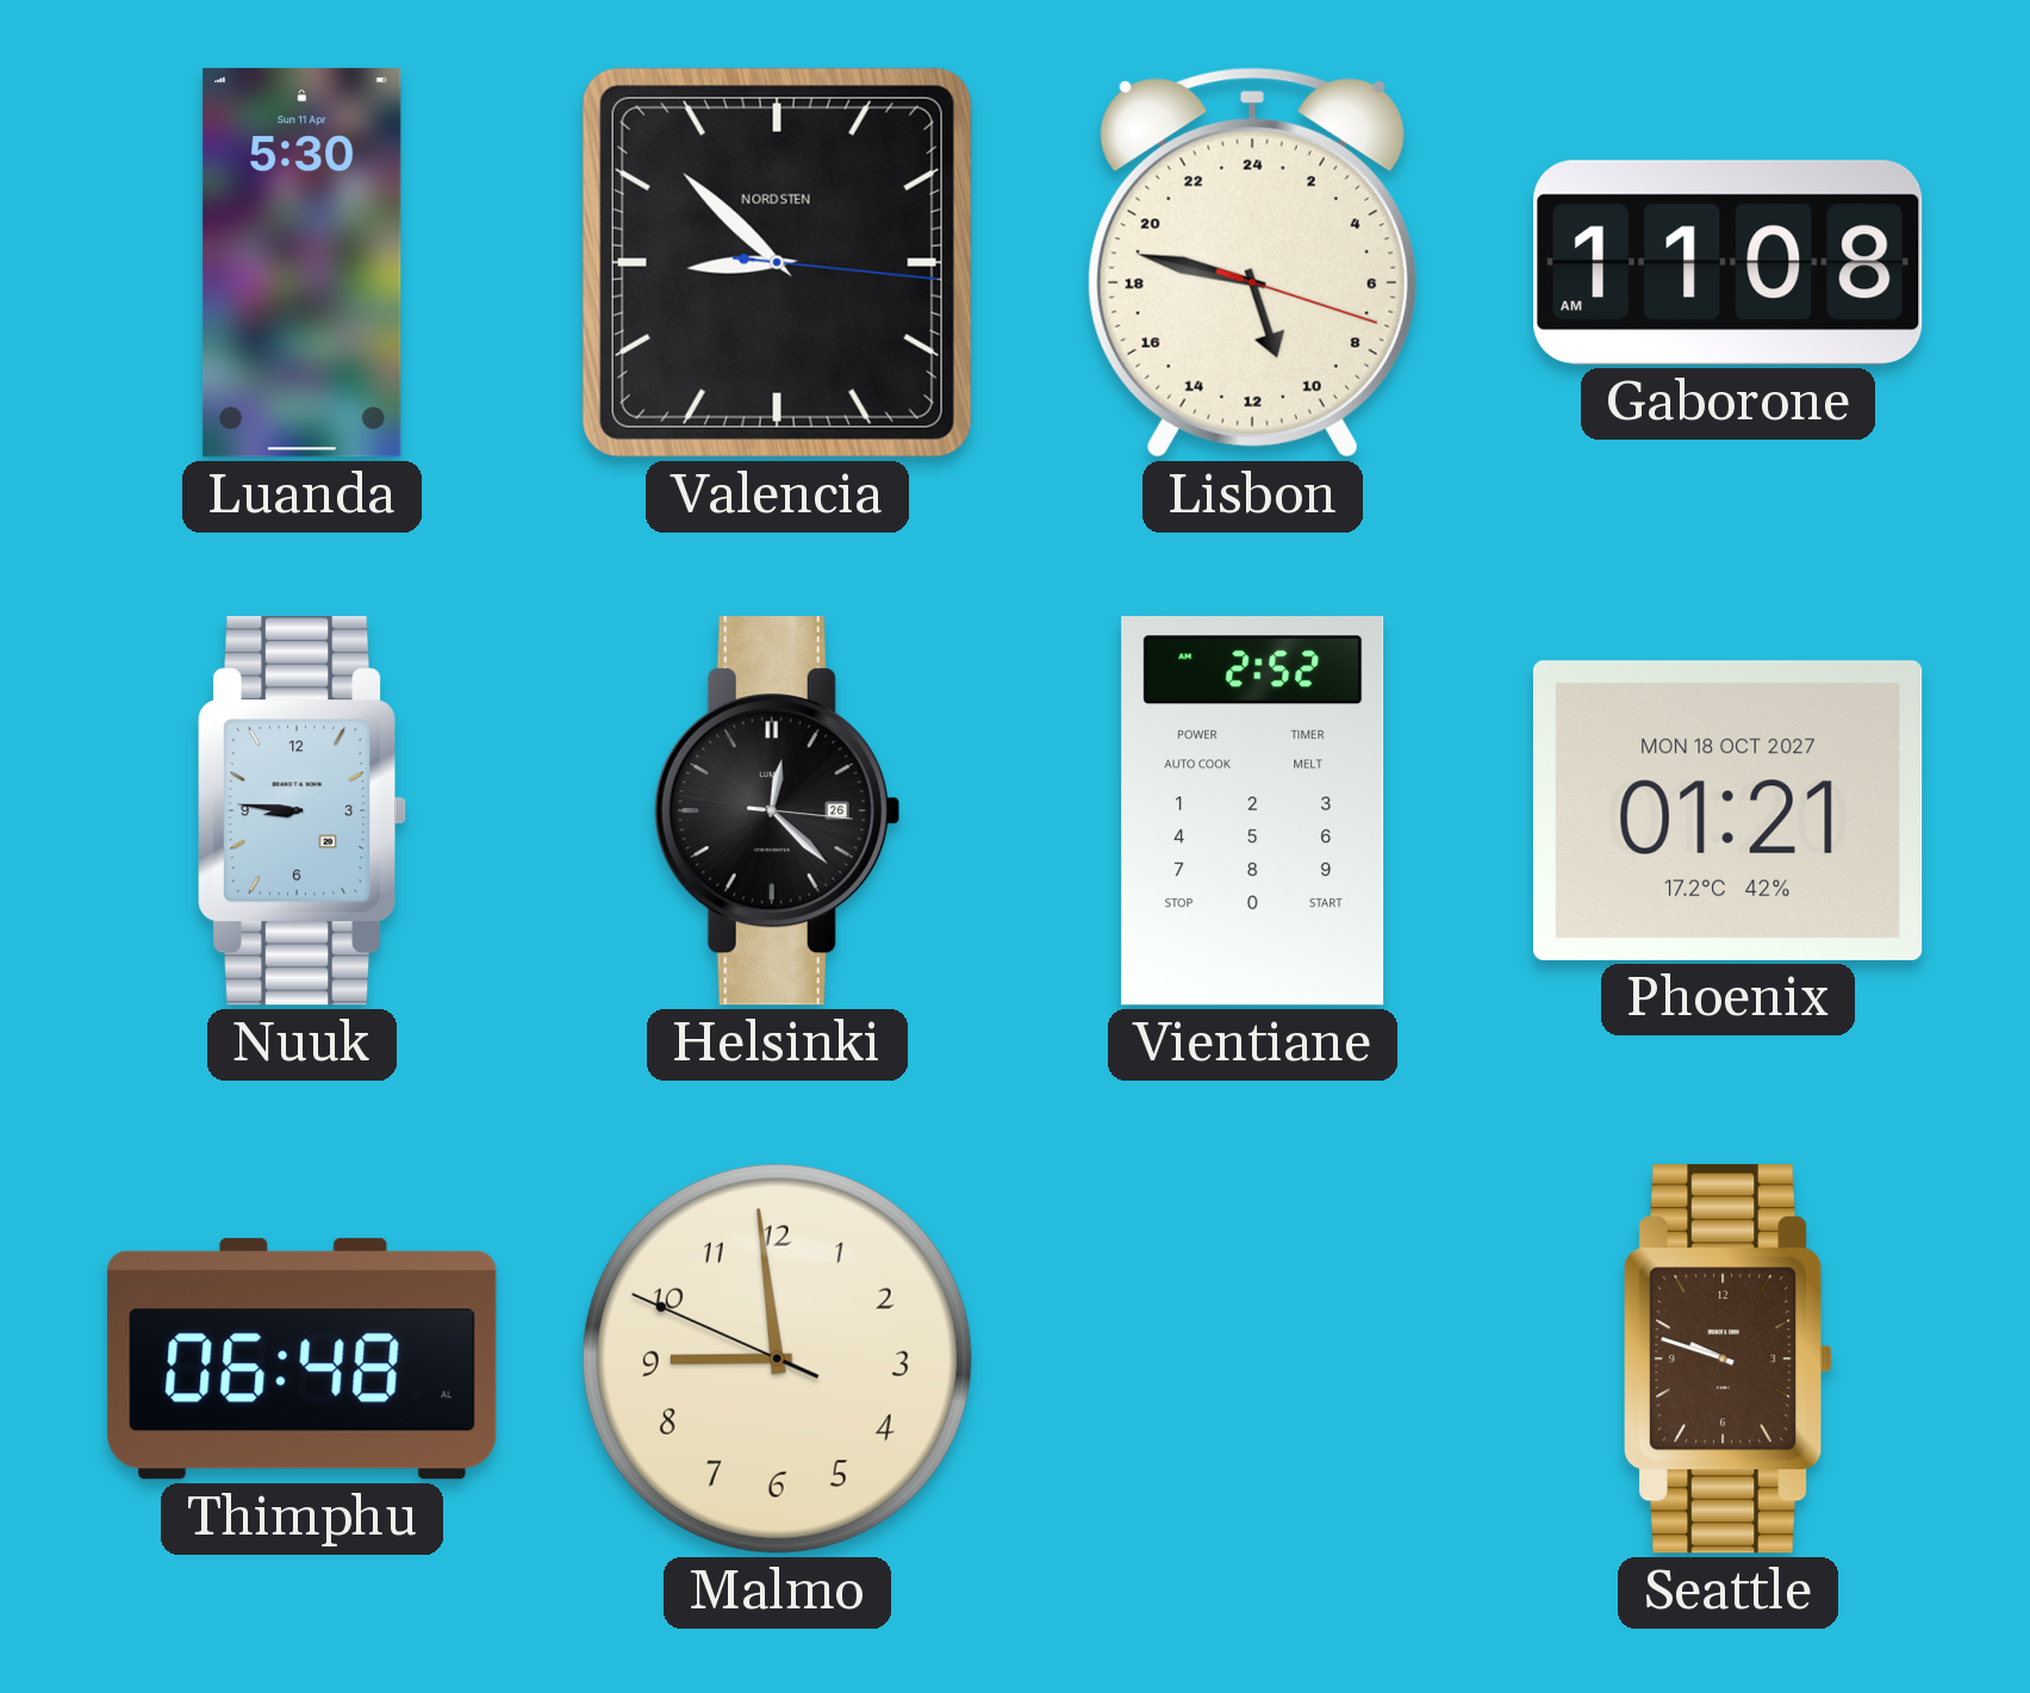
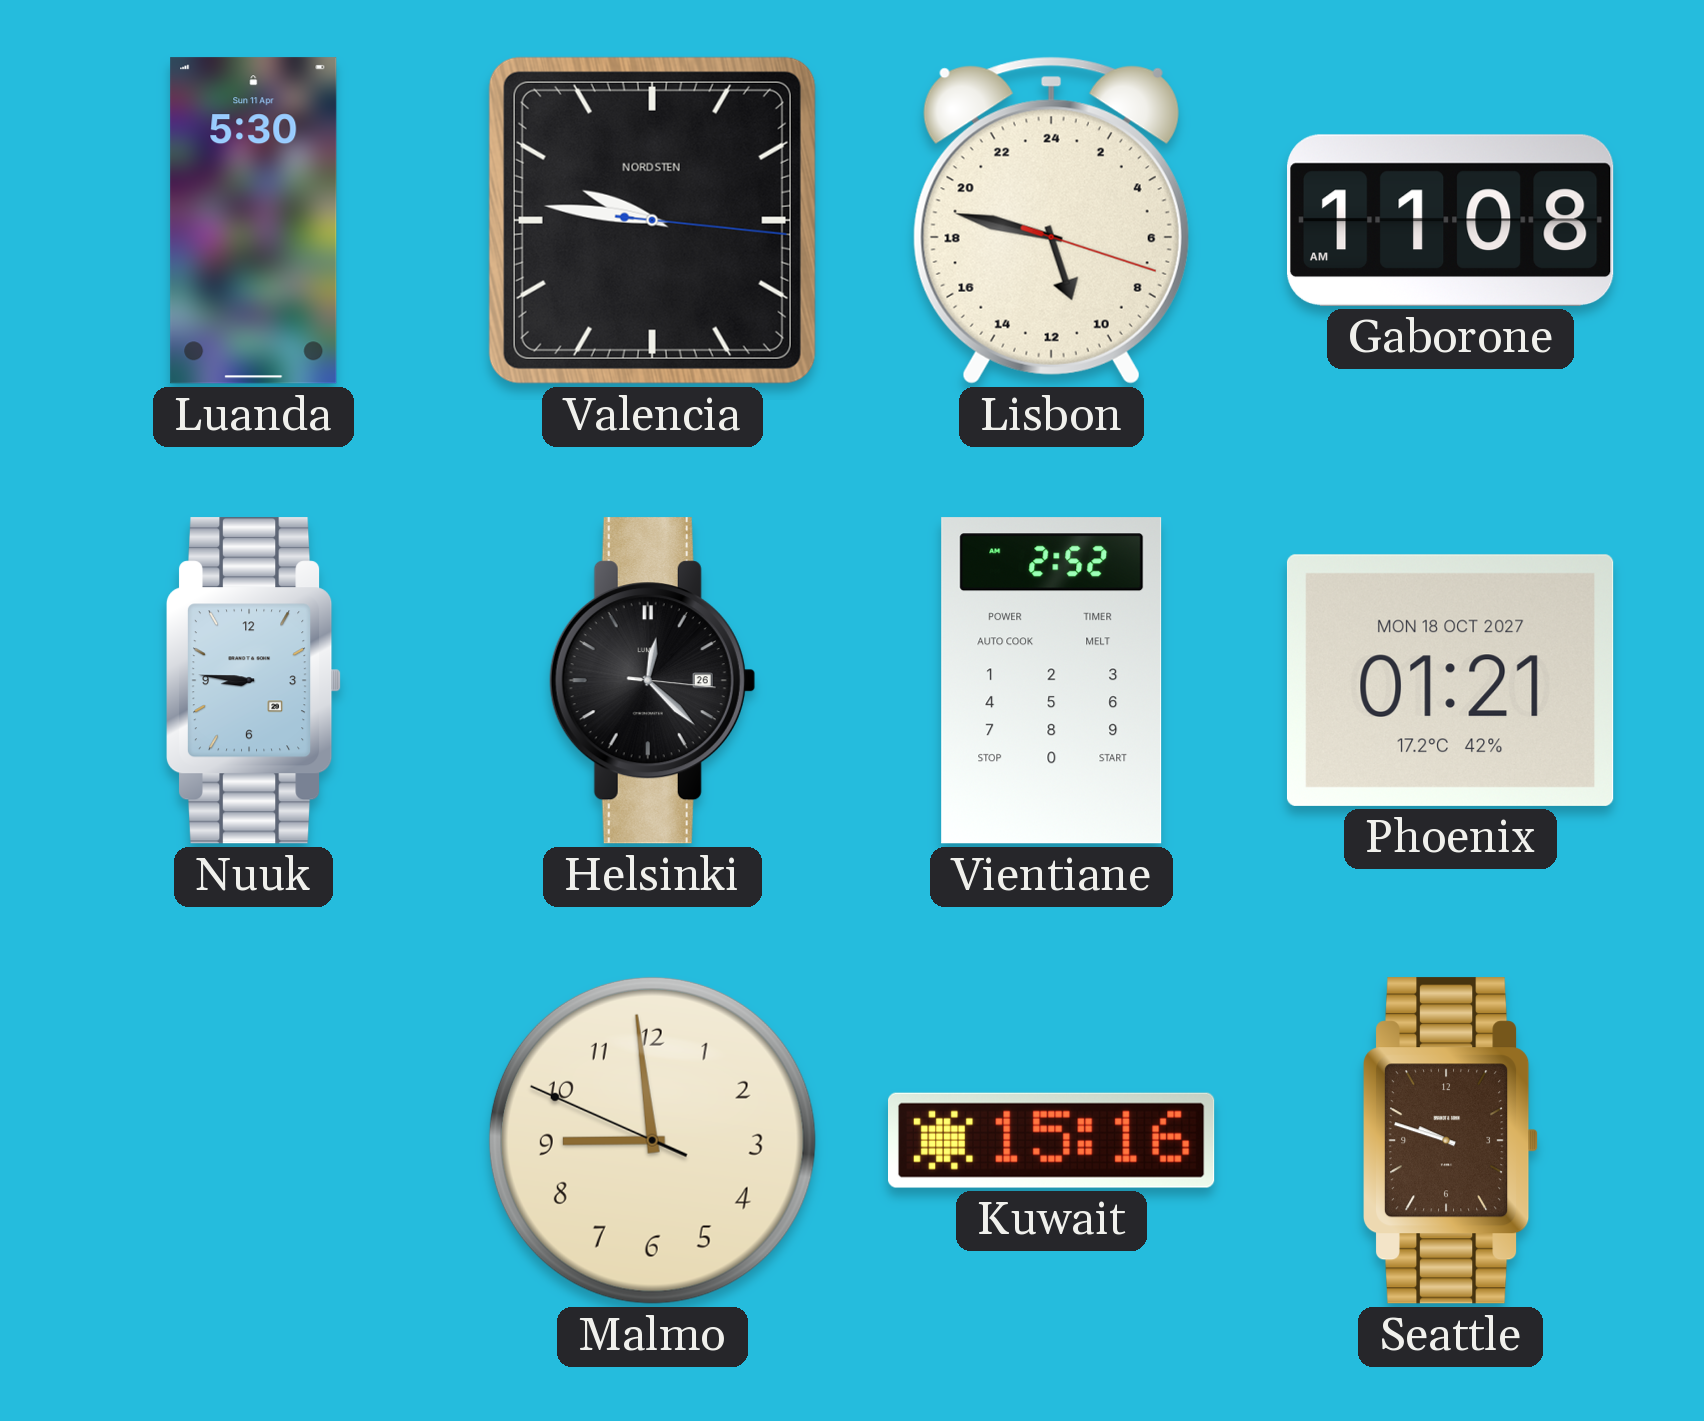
Valencia: 8:52 -> 9:46
Thimphu: 06:48 -> none
Kuwait: none -> 15:16
